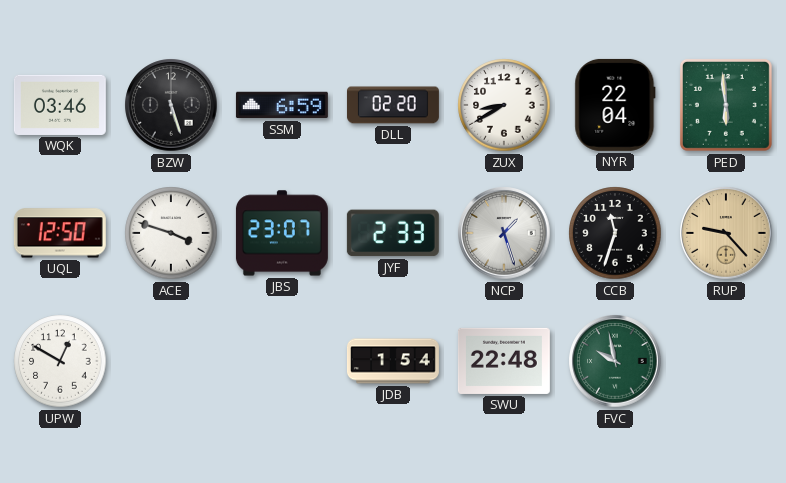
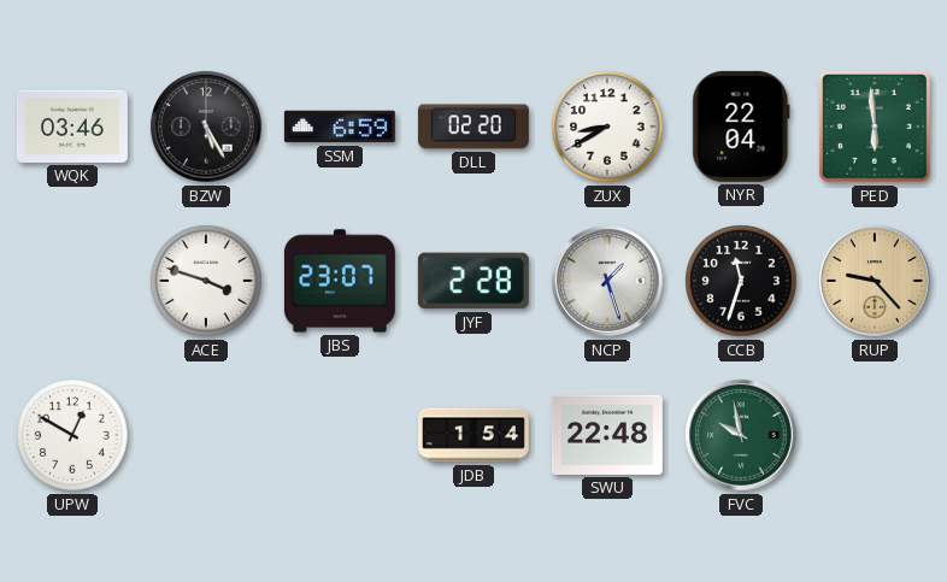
BZW: 5:27 -> 5:25
UQL: 12:50 -> none
JYF: 2:33 -> 2:28
